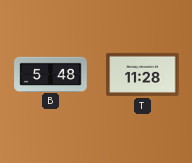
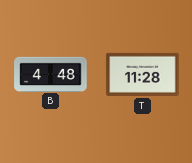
B: 5:48 -> 4:48
